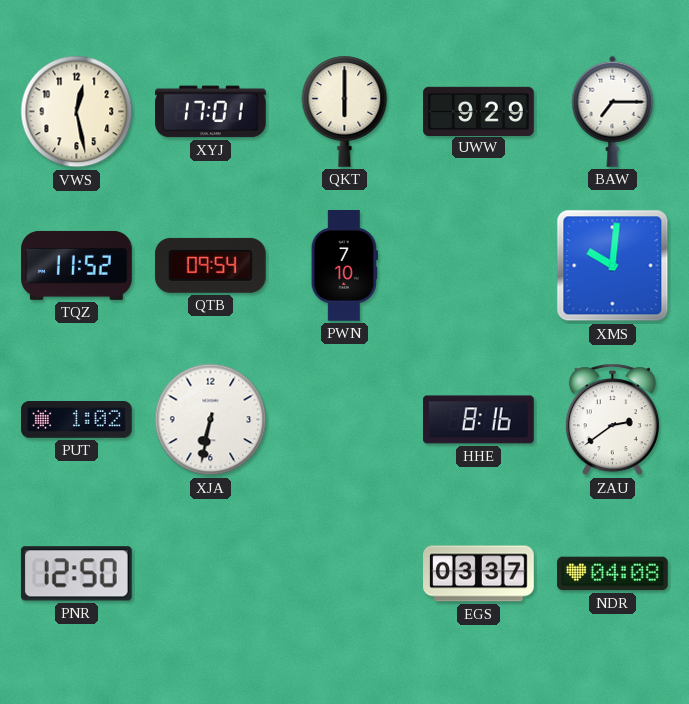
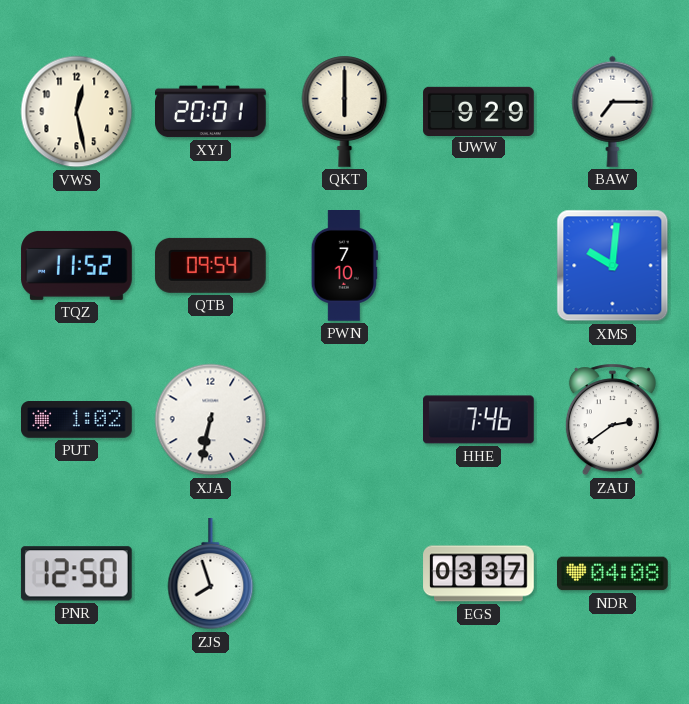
XYJ: 17:01 -> 20:01
HHE: 8:16 -> 7:46
ZJS: none -> 7:57
